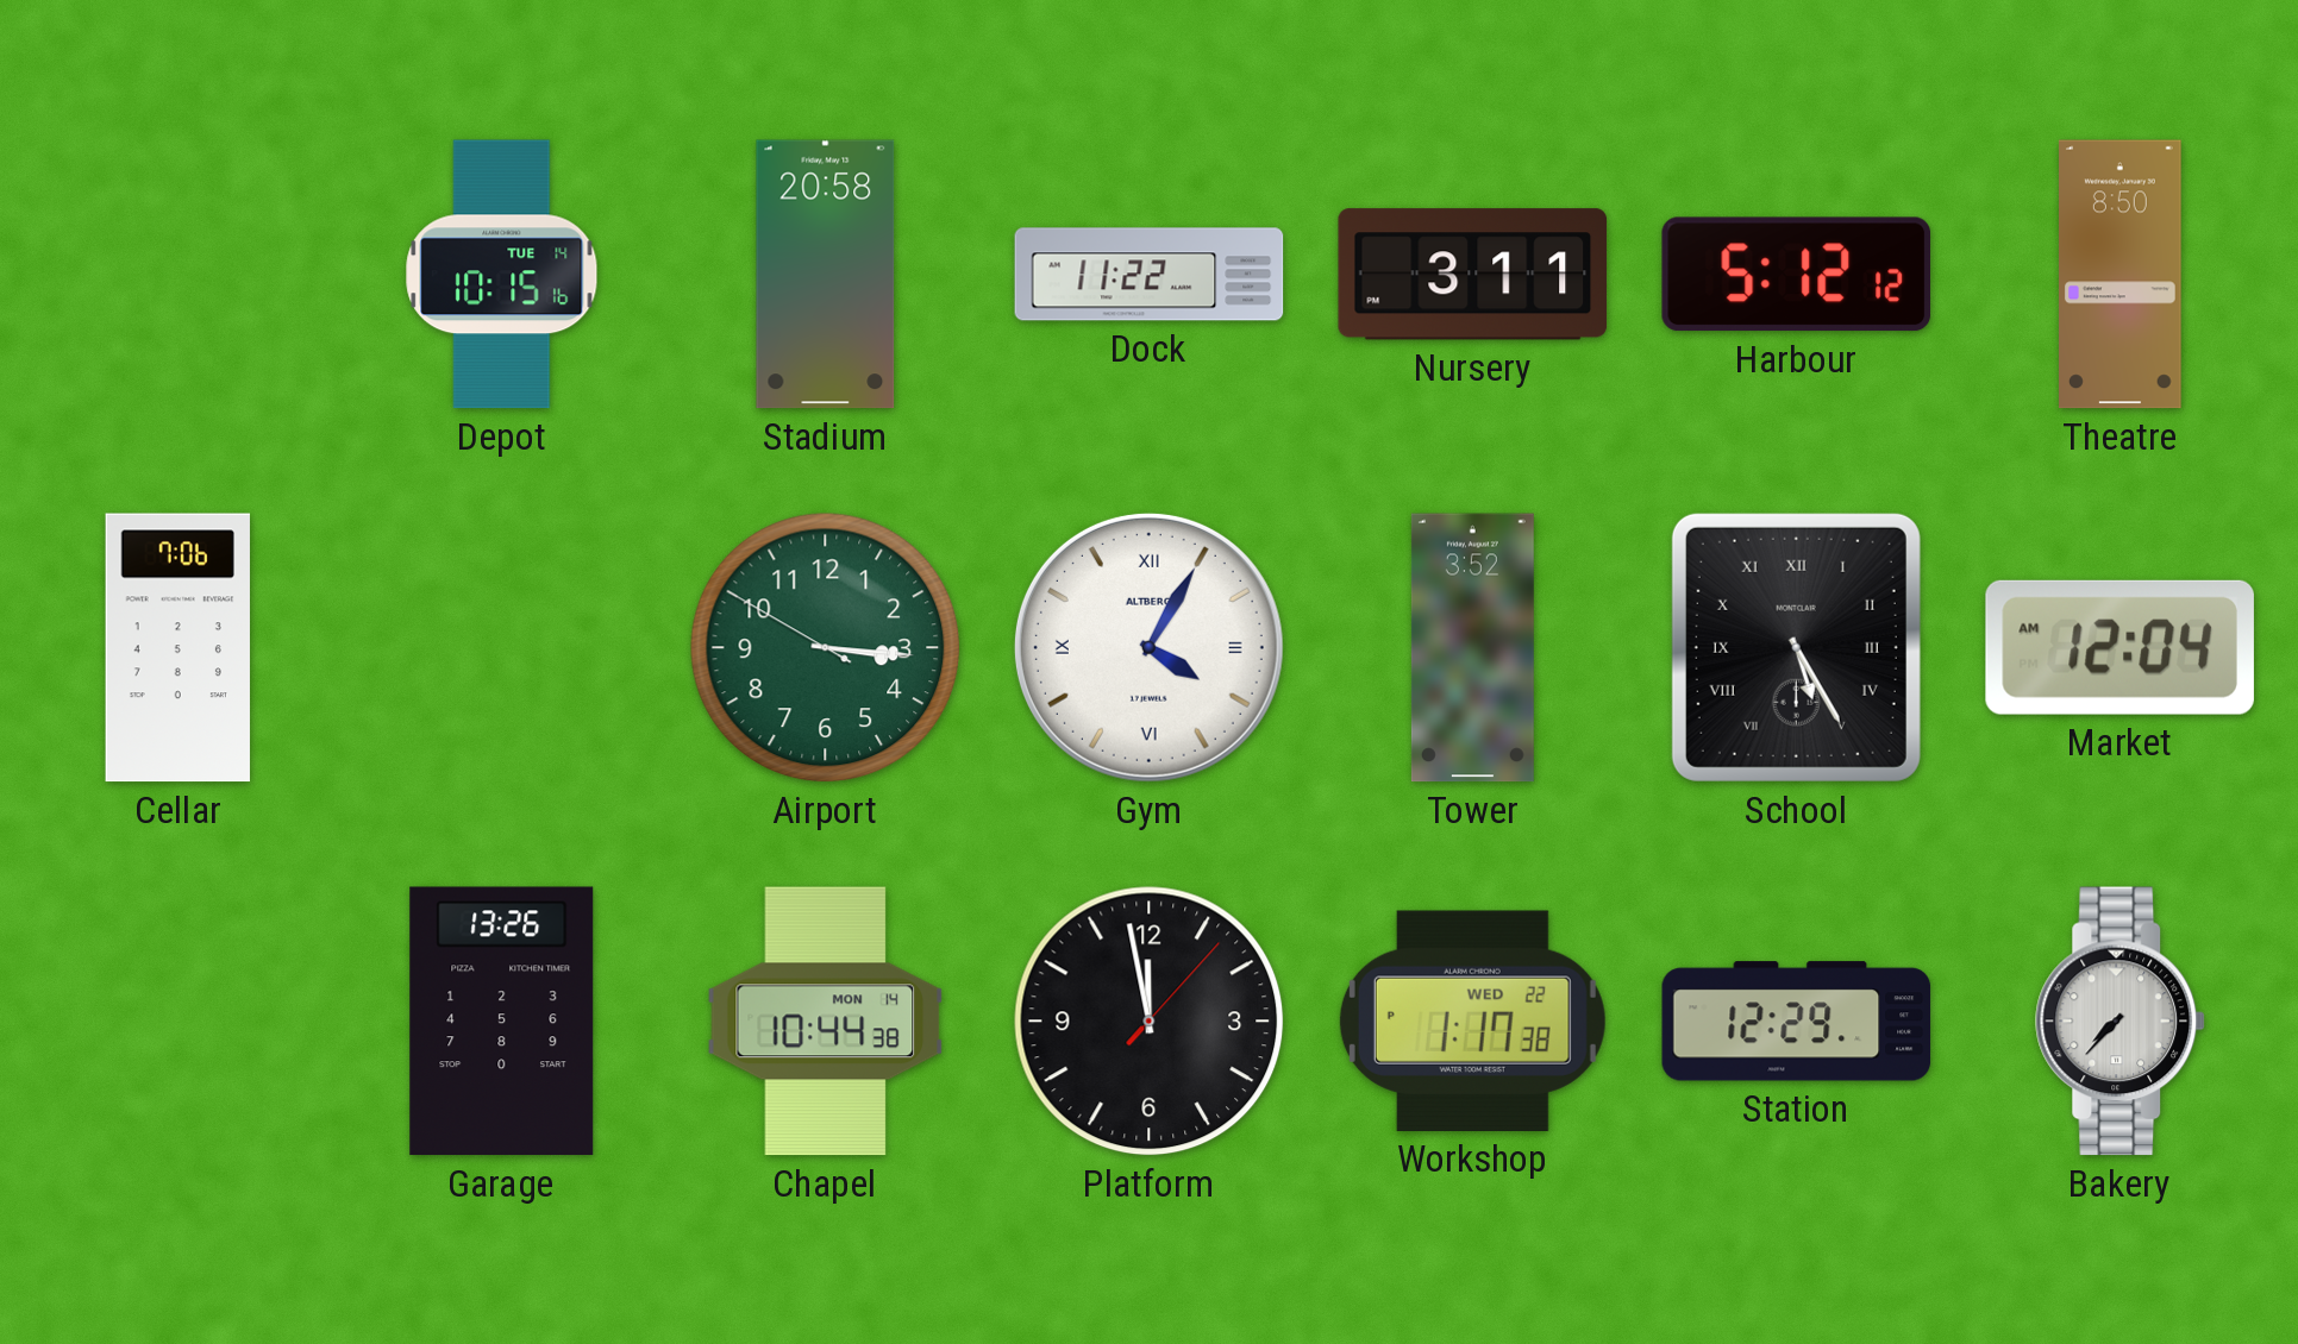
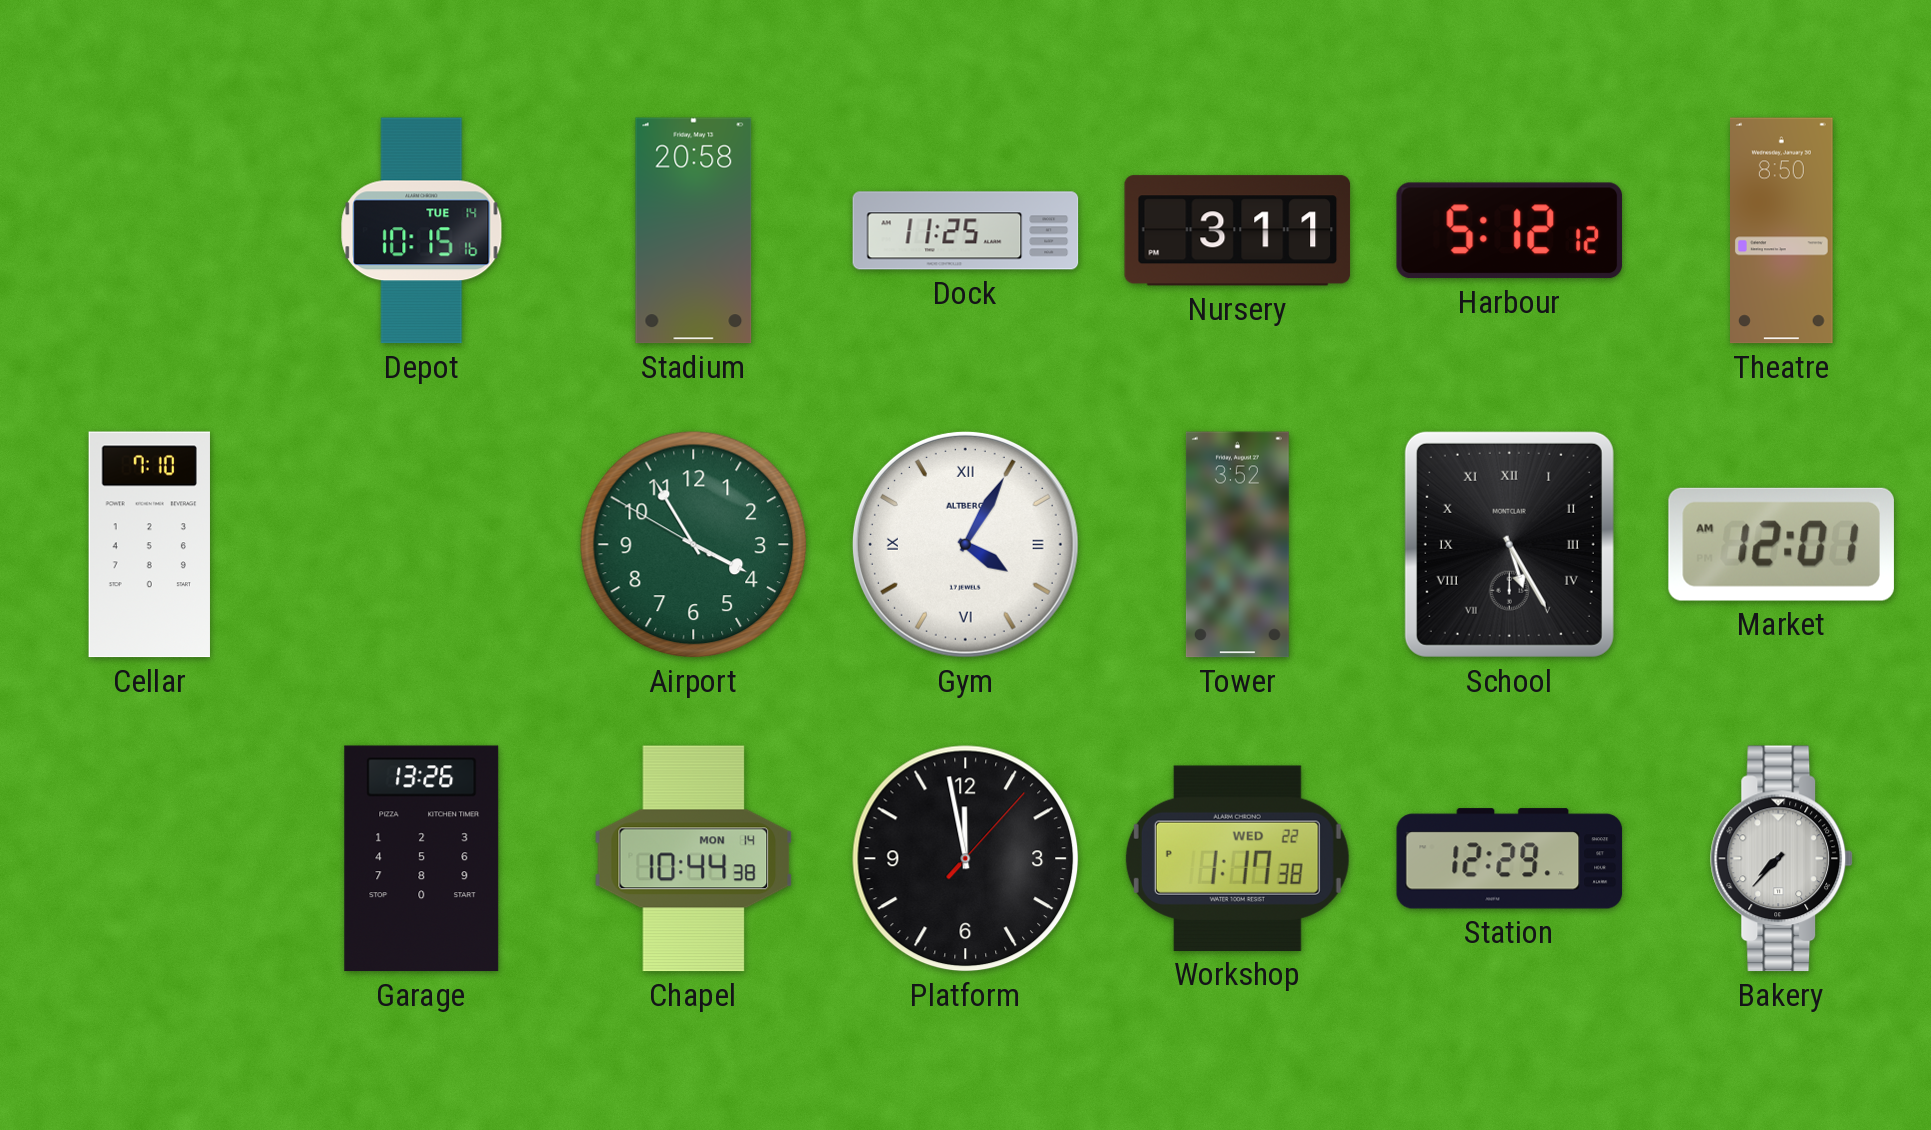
Dock: 11:22 -> 11:25
Cellar: 7:06 -> 7:10
Airport: 3:15 -> 3:54
Market: 12:04 -> 12:01
